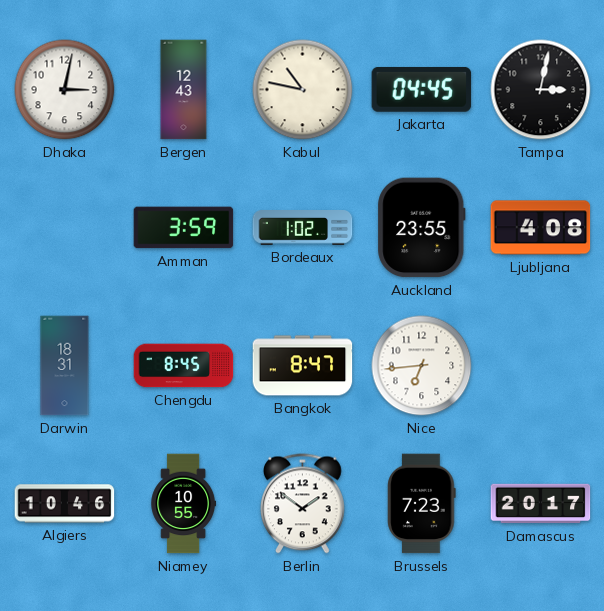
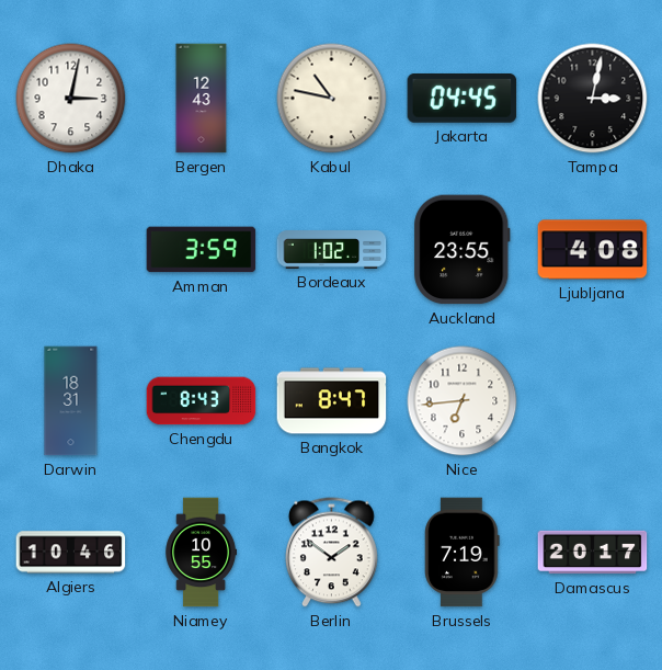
Chengdu: 8:45 -> 8:43
Brussels: 7:23 -> 7:19
